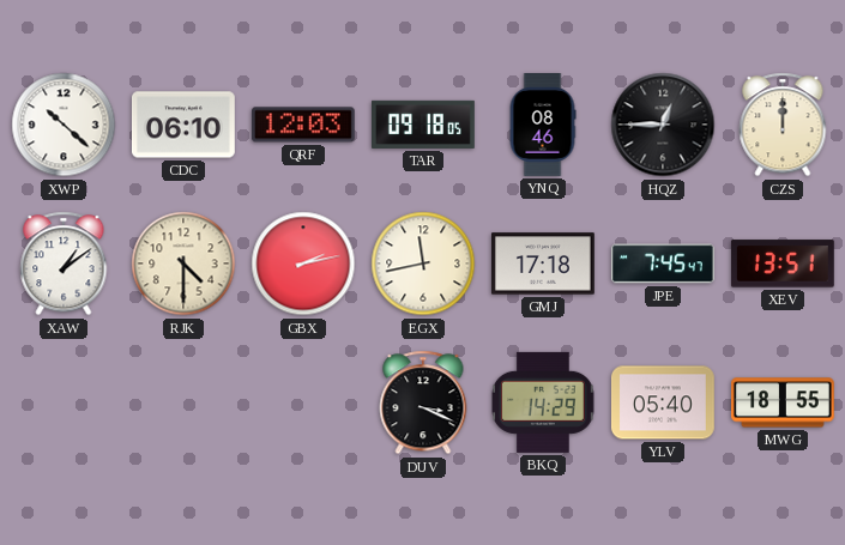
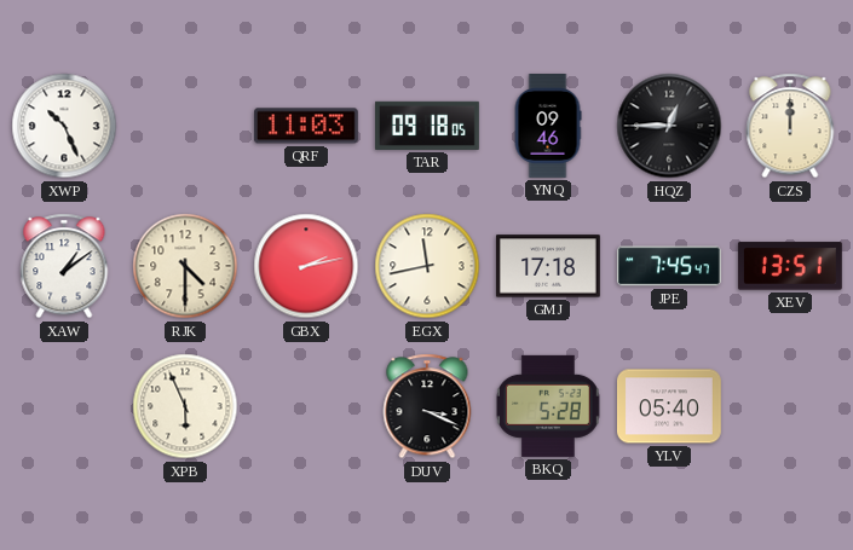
XWP: 10:22 -> 10:26
CDC: 06:10 -> none
QRF: 12:03 -> 11:03
YNQ: 08:46 -> 09:46
XPB: none -> 5:56
BKQ: 14:29 -> 5:28
MWG: 18:55 -> none
